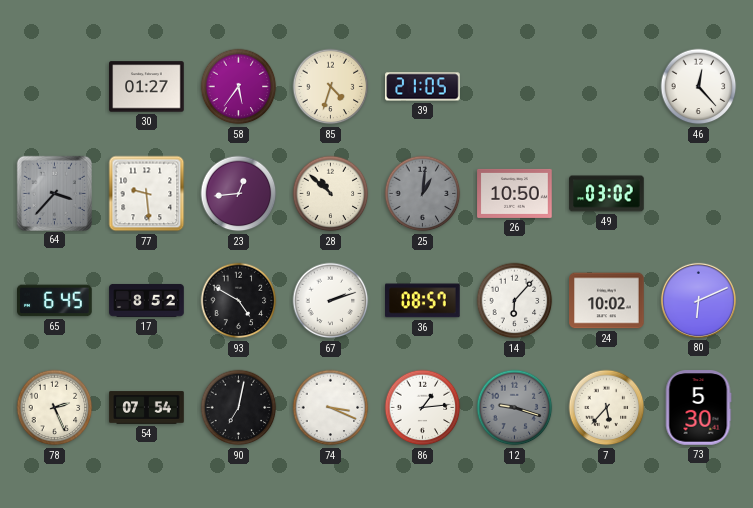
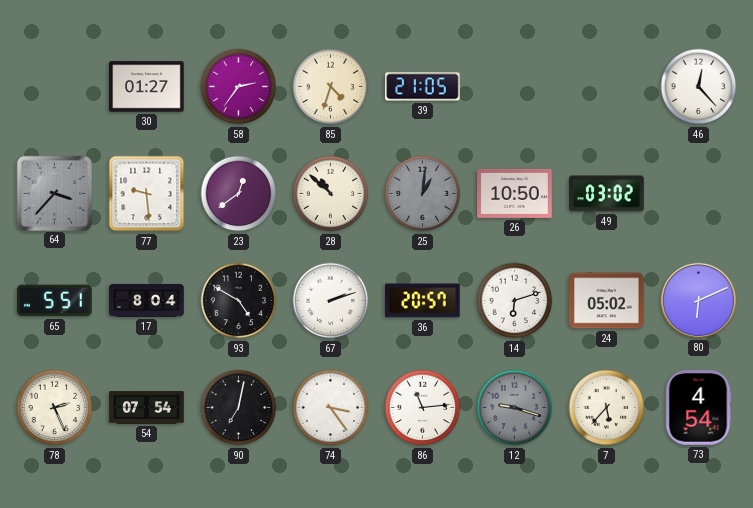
58: 5:36 -> 2:36
23: 12:44 -> 12:39
65: 6:45 -> 5:51
17: 8:52 -> 8:04
36: 08:57 -> 20:57
14: 6:07 -> 6:12
24: 10:02 -> 05:02
74: 3:19 -> 3:24
86: 1:14 -> 11:14
73: 5:30 -> 4:54
